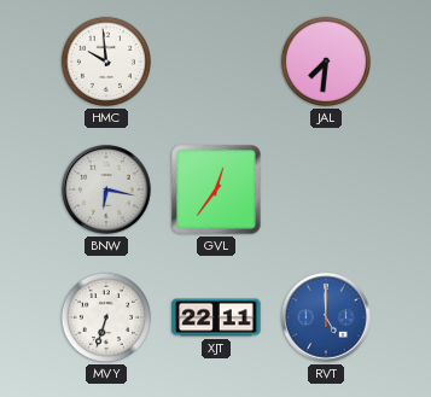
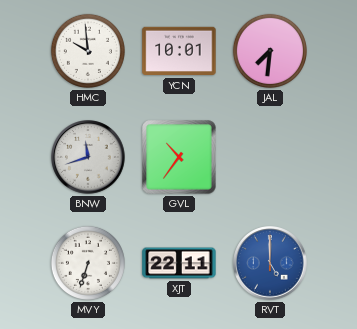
YCN: none -> 10:01
BNW: 6:17 -> 11:42
GVL: 12:36 -> 10:36
